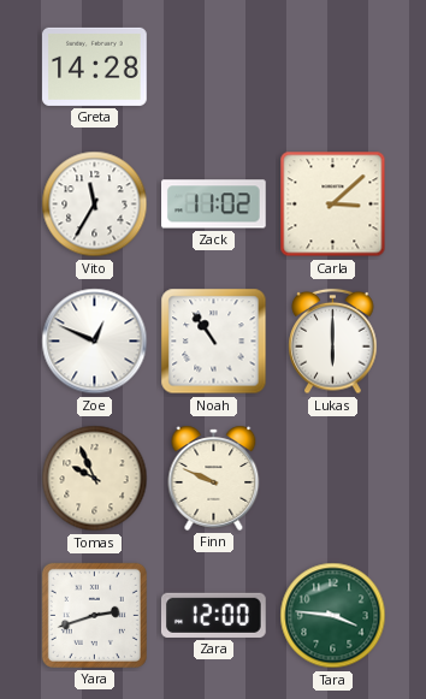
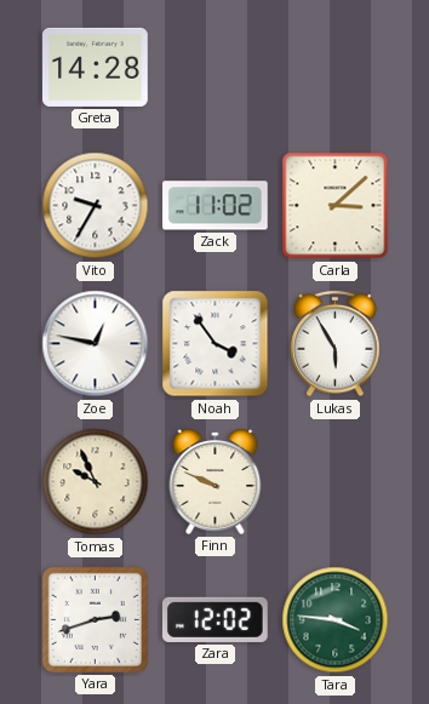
Vito: 11:35 -> 9:35
Zoe: 12:49 -> 12:47
Noah: 10:54 -> 3:54
Lukas: 6:00 -> 5:55
Zara: 12:00 -> 12:02
